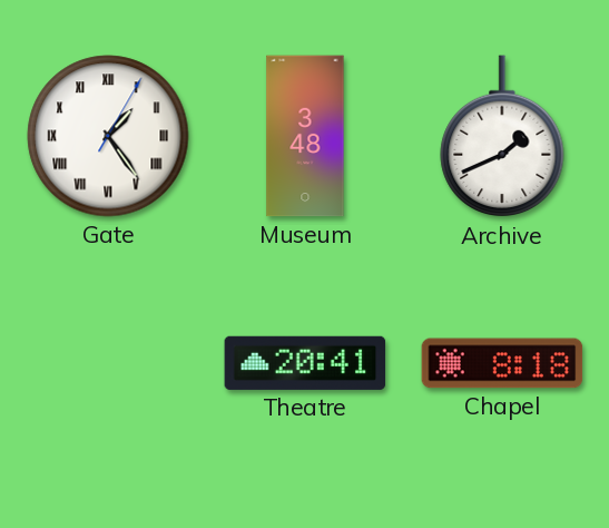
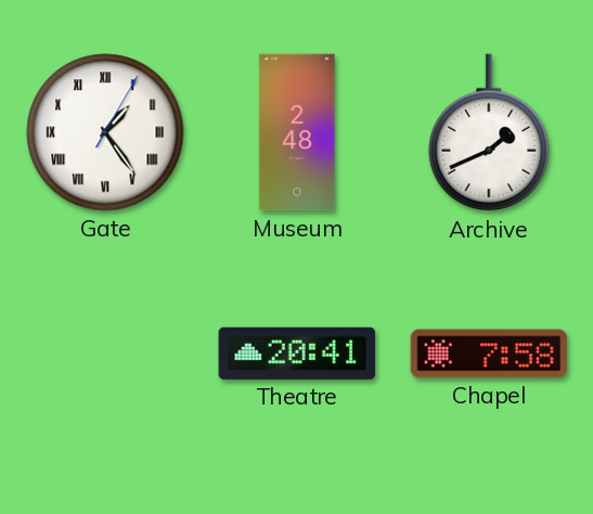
Museum: 3:48 -> 2:48
Chapel: 8:18 -> 7:58
